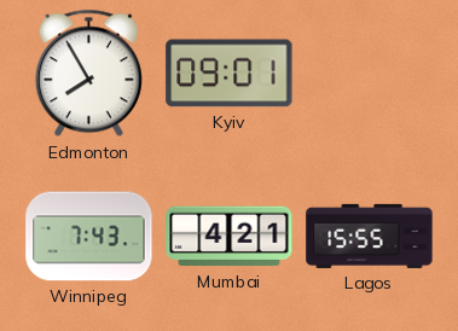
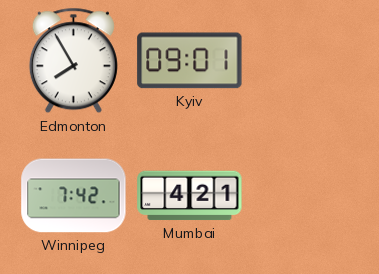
Winnipeg: 7:43 -> 7:42
Lagos: 15:55 -> none
